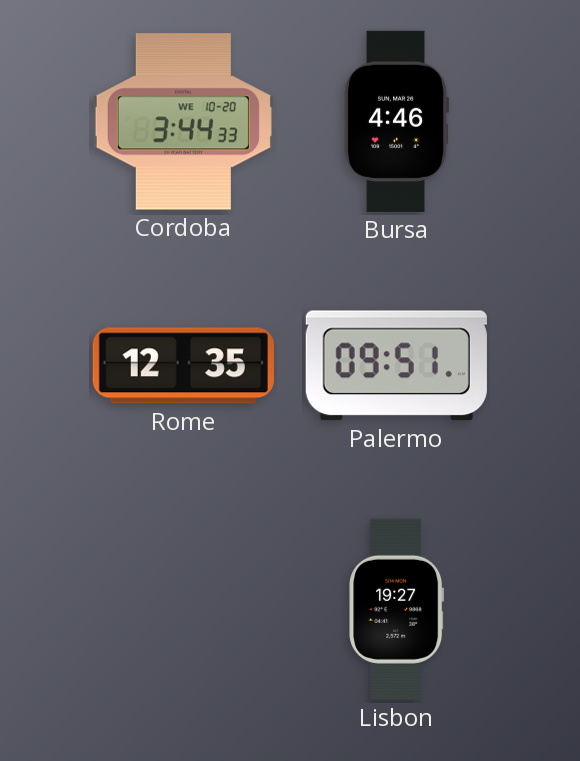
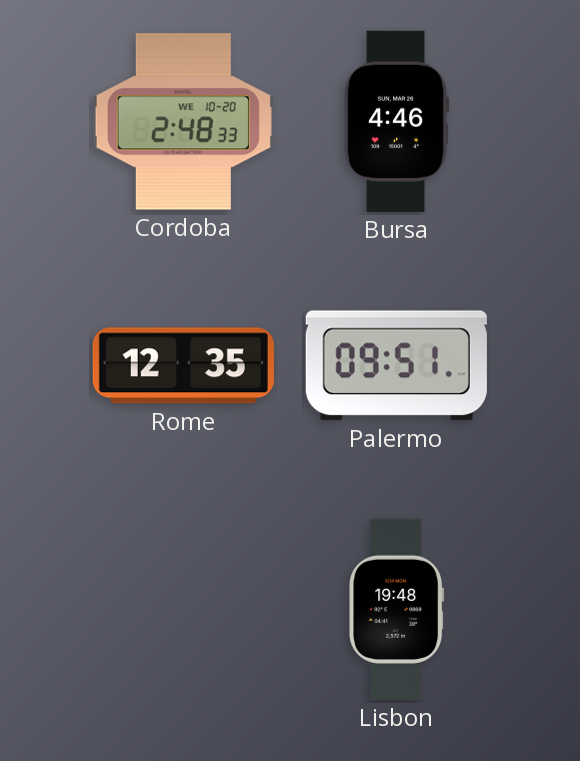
Cordoba: 3:44 -> 2:48
Lisbon: 19:27 -> 19:48
